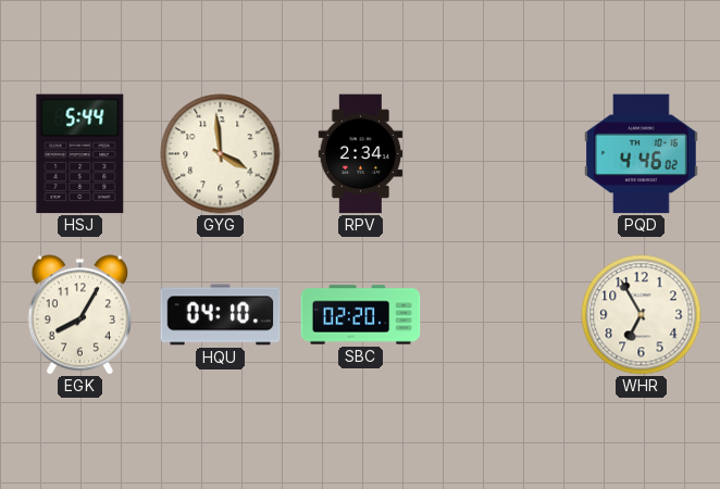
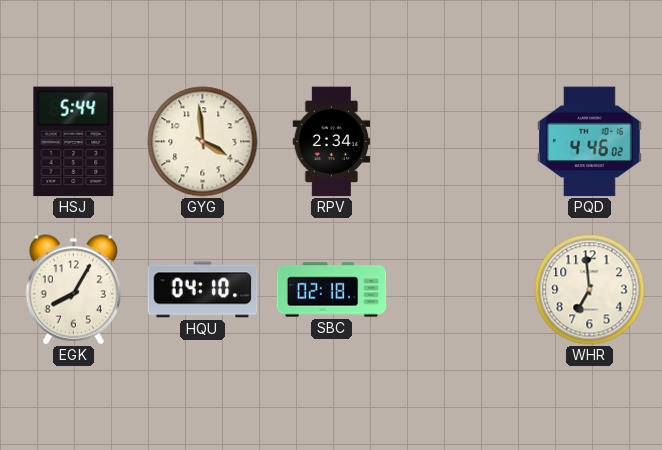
SBC: 02:20 -> 02:18
WHR: 6:55 -> 6:59
